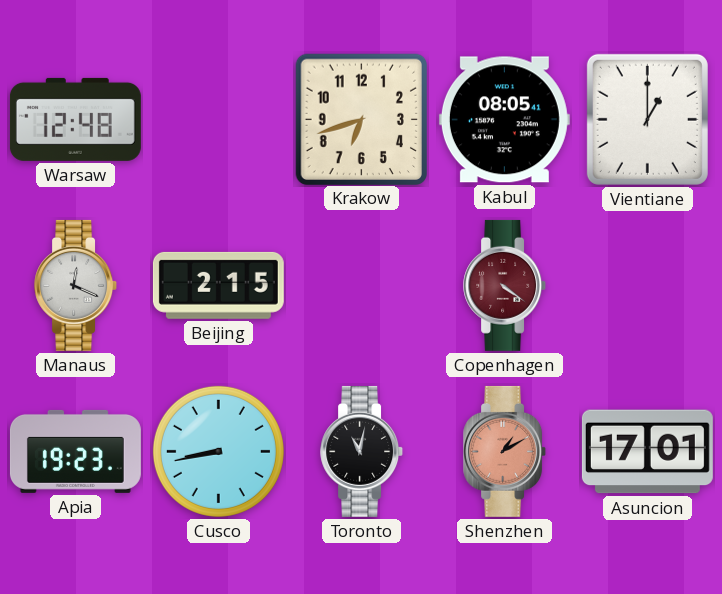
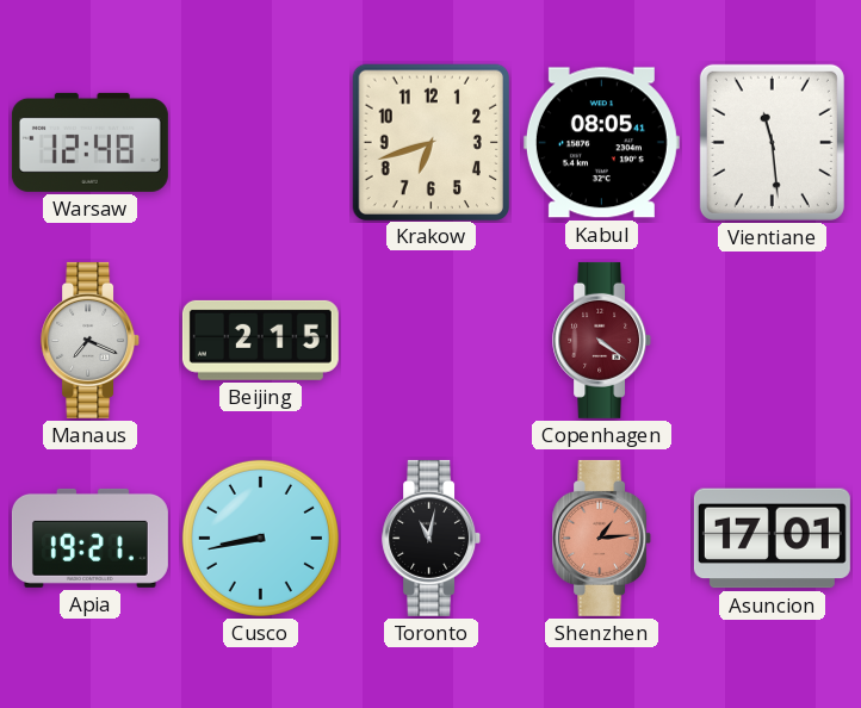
Vientiane: 1:00 -> 11:29
Manaus: 12:19 -> 7:19
Apia: 19:23 -> 19:21
Shenzhen: 1:10 -> 1:14
